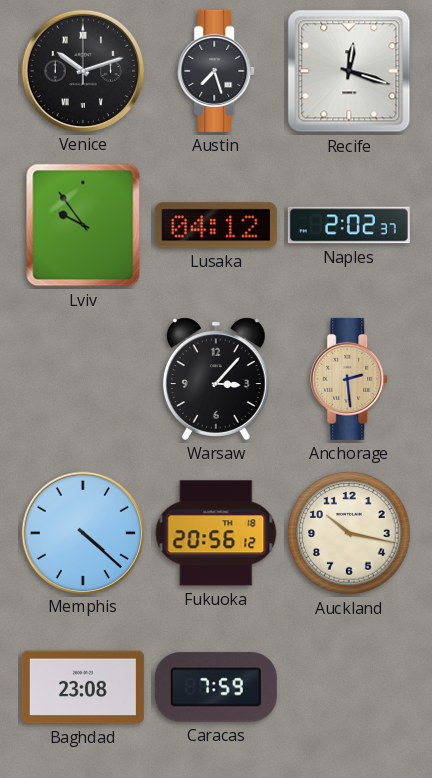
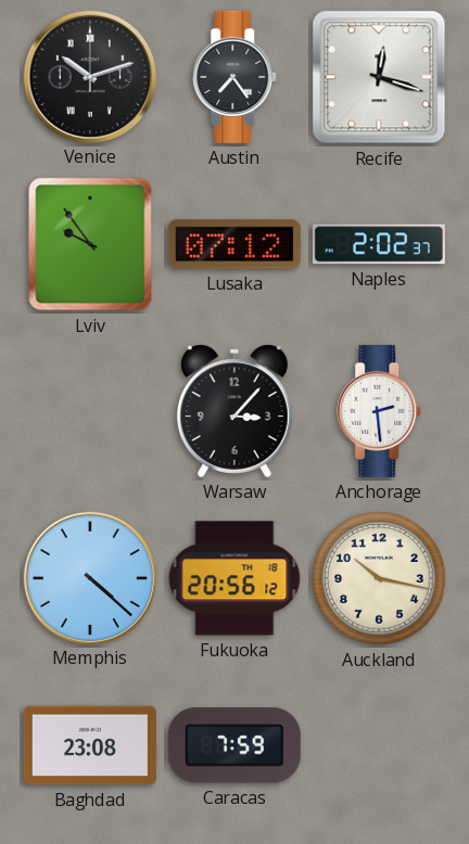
Austin: 7:27 -> 7:24
Lusaka: 04:12 -> 07:12
Anchorage dial: champagne -> white
